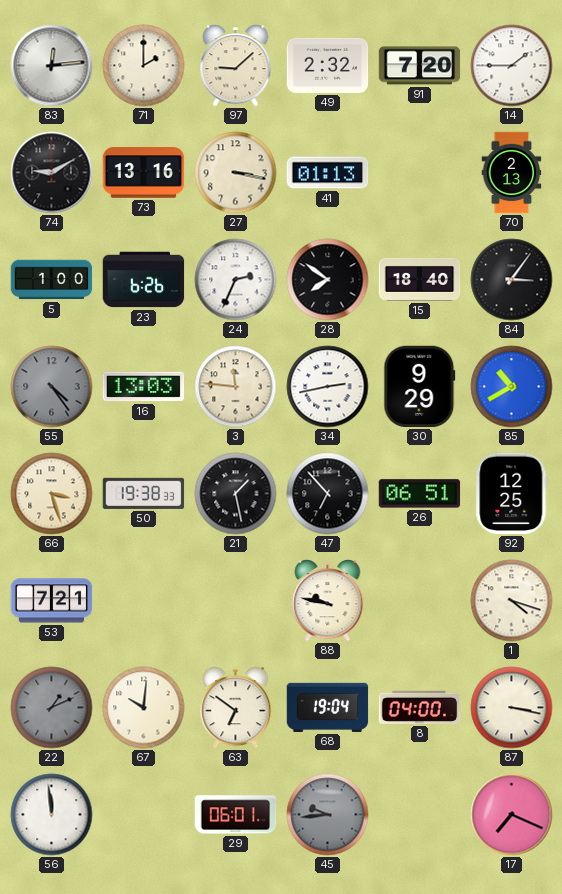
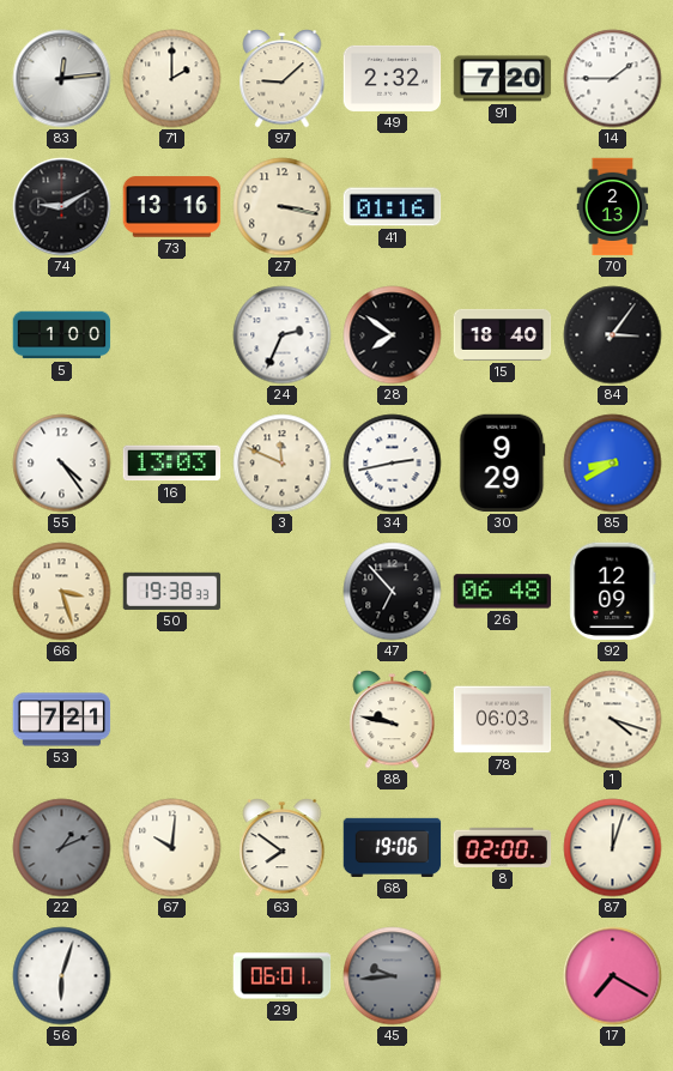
41: 01:13 -> 01:16
23: 6:26 -> none
55 dial: grey -> white
3: 11:46 -> 11:49
85: 10:40 -> 8:40
21: 1:28 -> none
26: 06:51 -> 06:48
92: 12:25 -> 12:09
78: none -> 06:03
63: 6:51 -> 7:51
68: 19:04 -> 19:06
8: 04:00 -> 02:00
87: 3:17 -> 12:03
56: 11:59 -> 6:03
17: 7:19 -> 7:20
